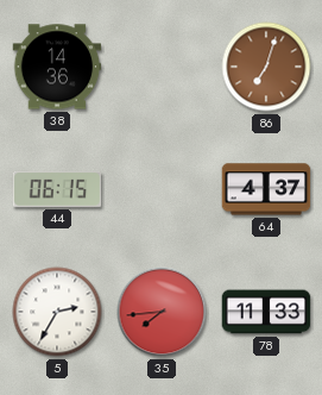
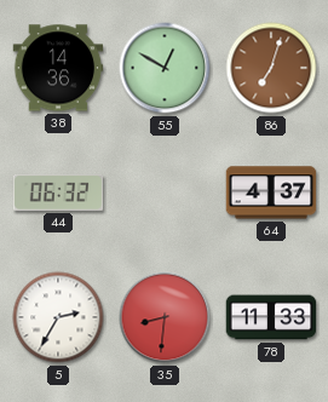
55: none -> 12:50
44: 06:15 -> 06:32
35: 7:44 -> 8:31
